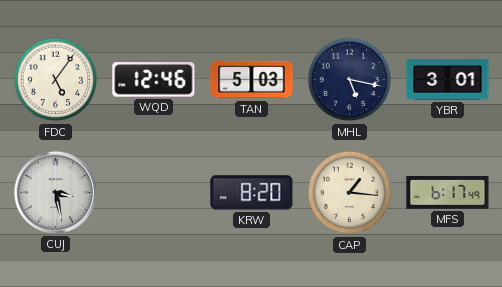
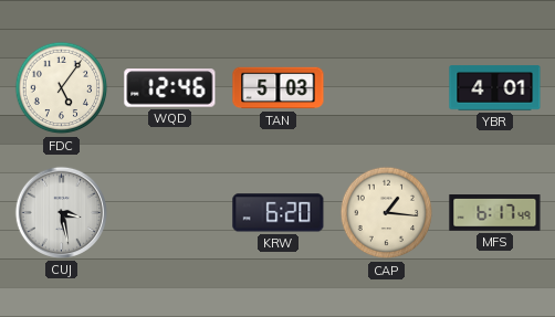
MHL: 5:17 -> none
YBR: 3:01 -> 4:01
KRW: 8:20 -> 6:20
